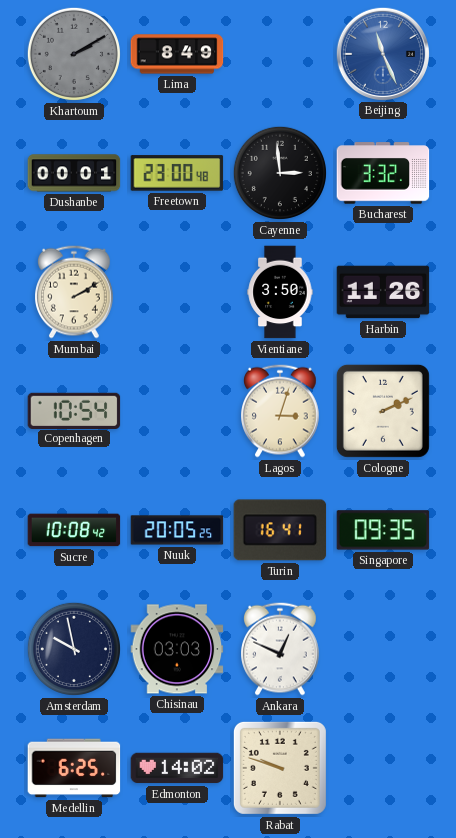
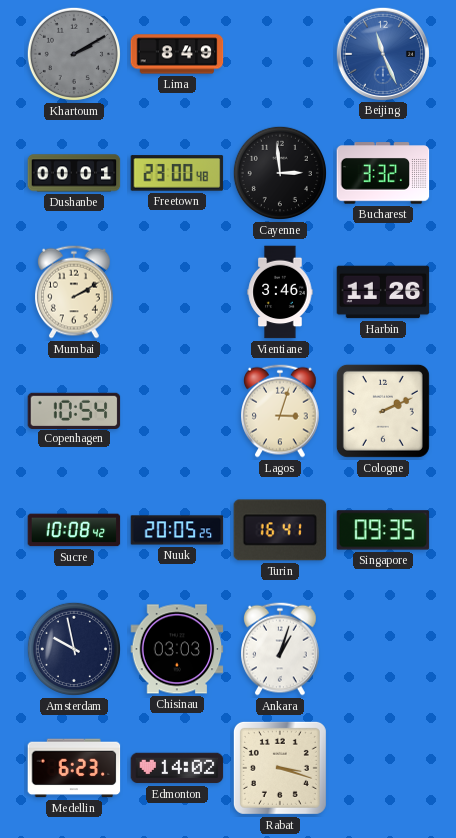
Vientiane: 3:50 -> 3:46
Ankara: 12:49 -> 1:03
Medellin: 6:25 -> 6:23
Rabat: 9:48 -> 3:18
